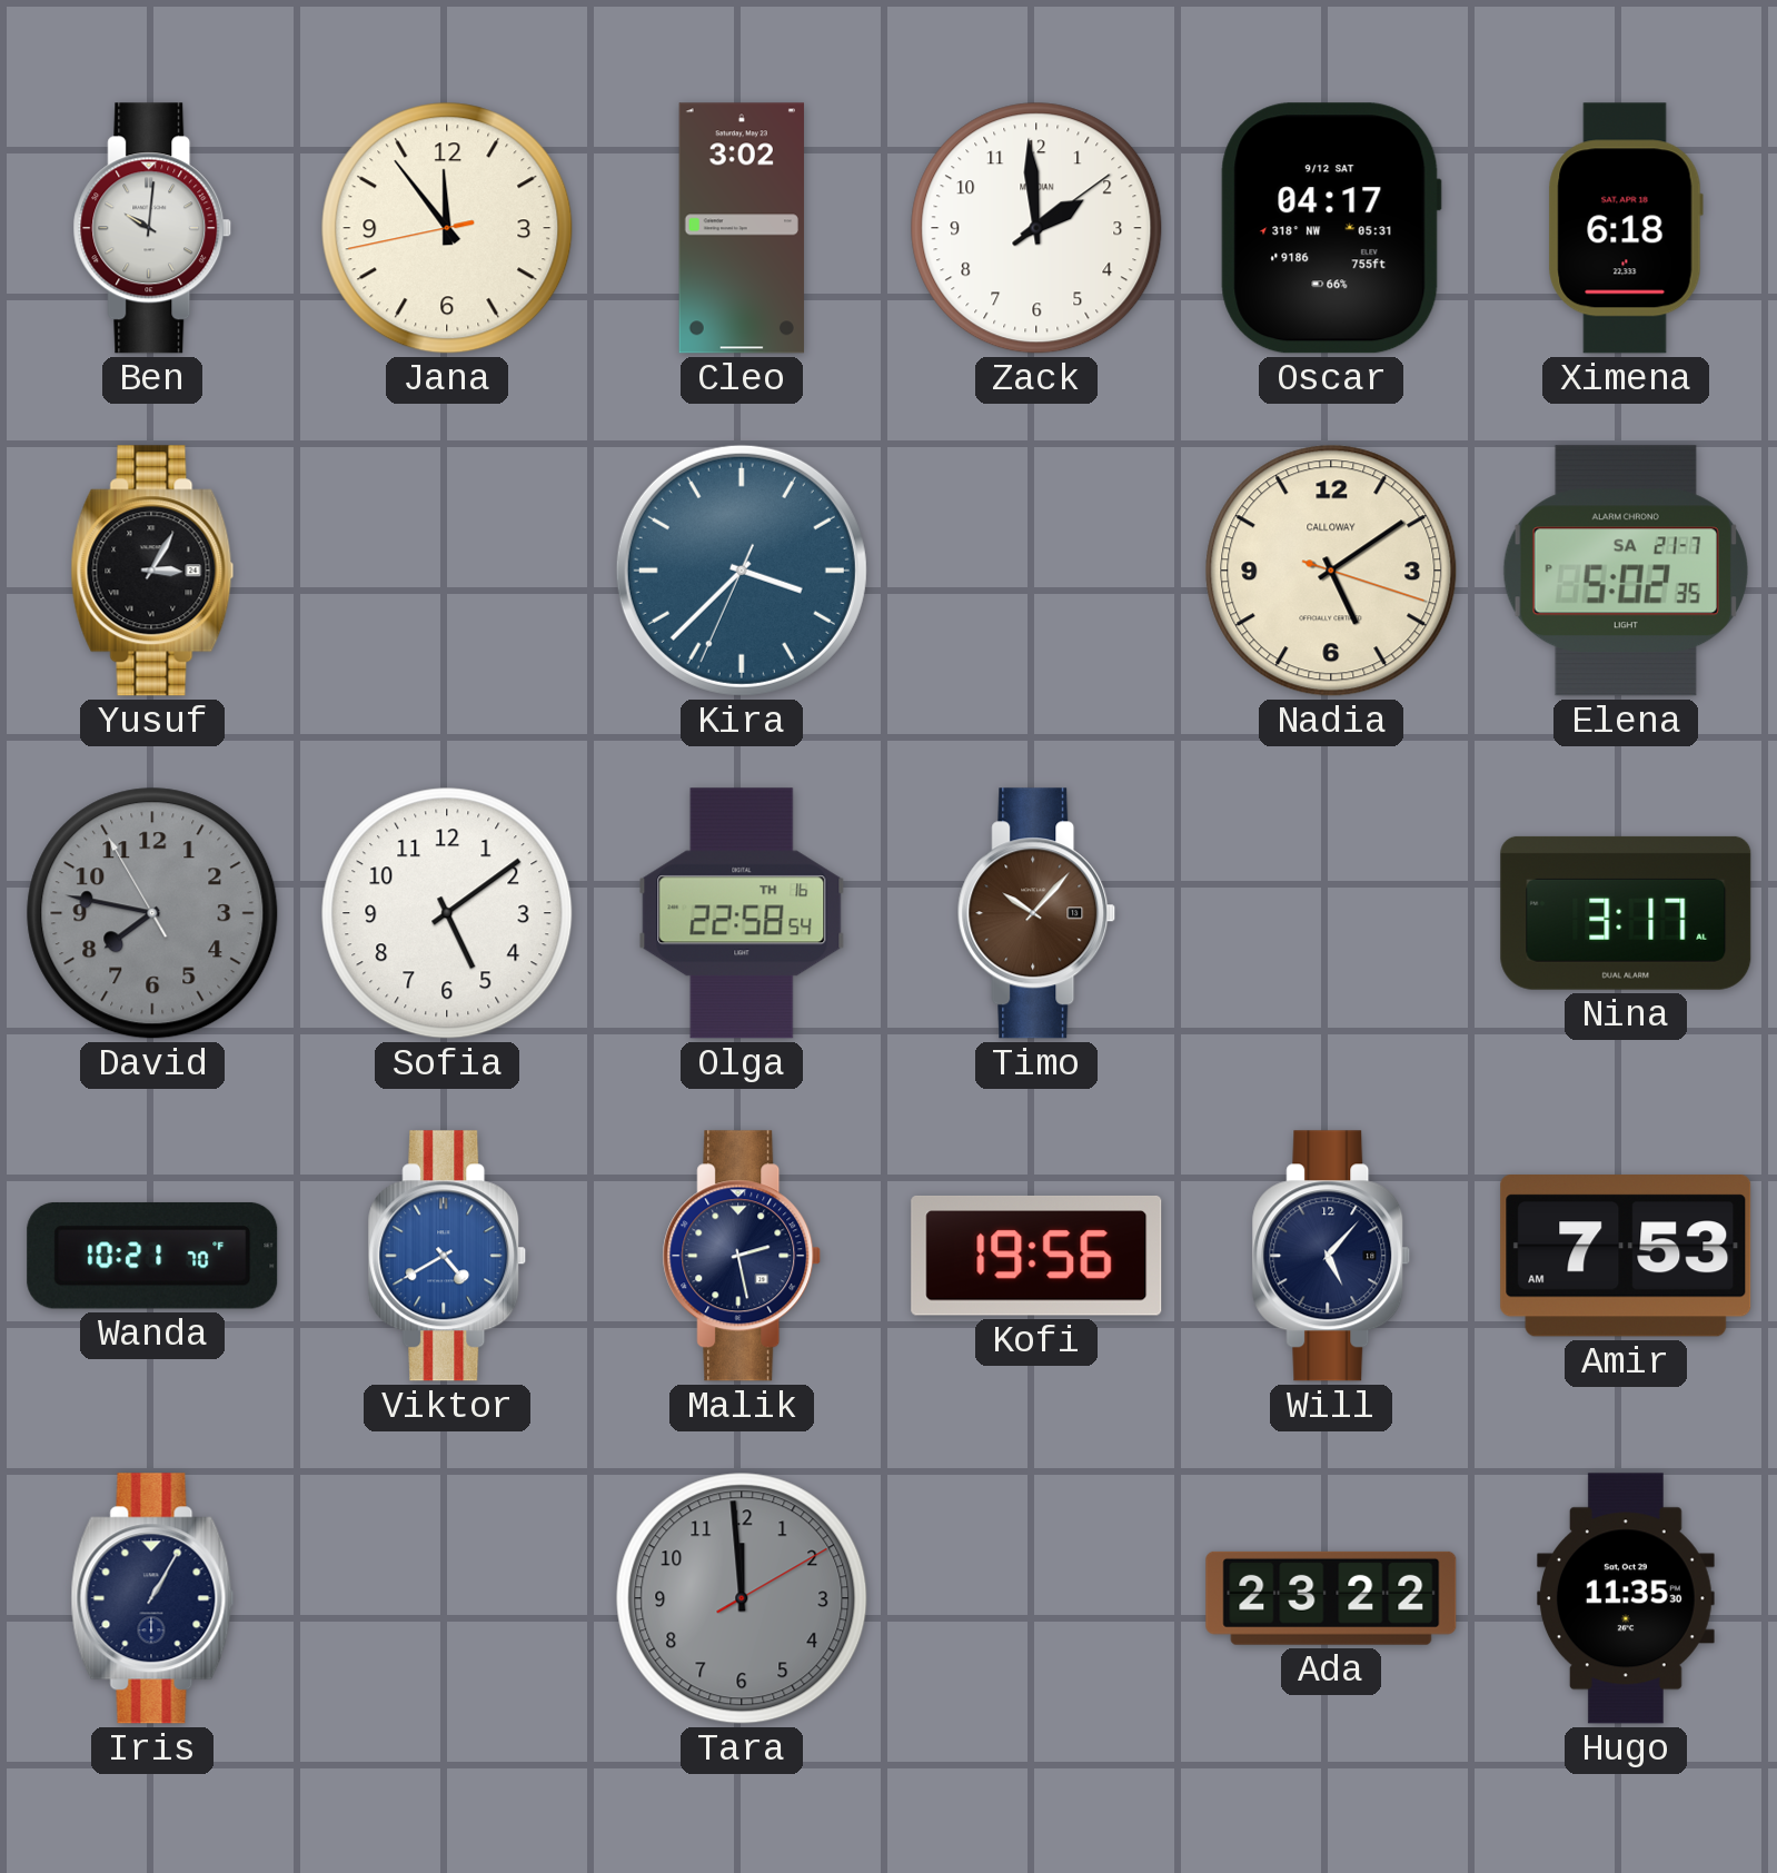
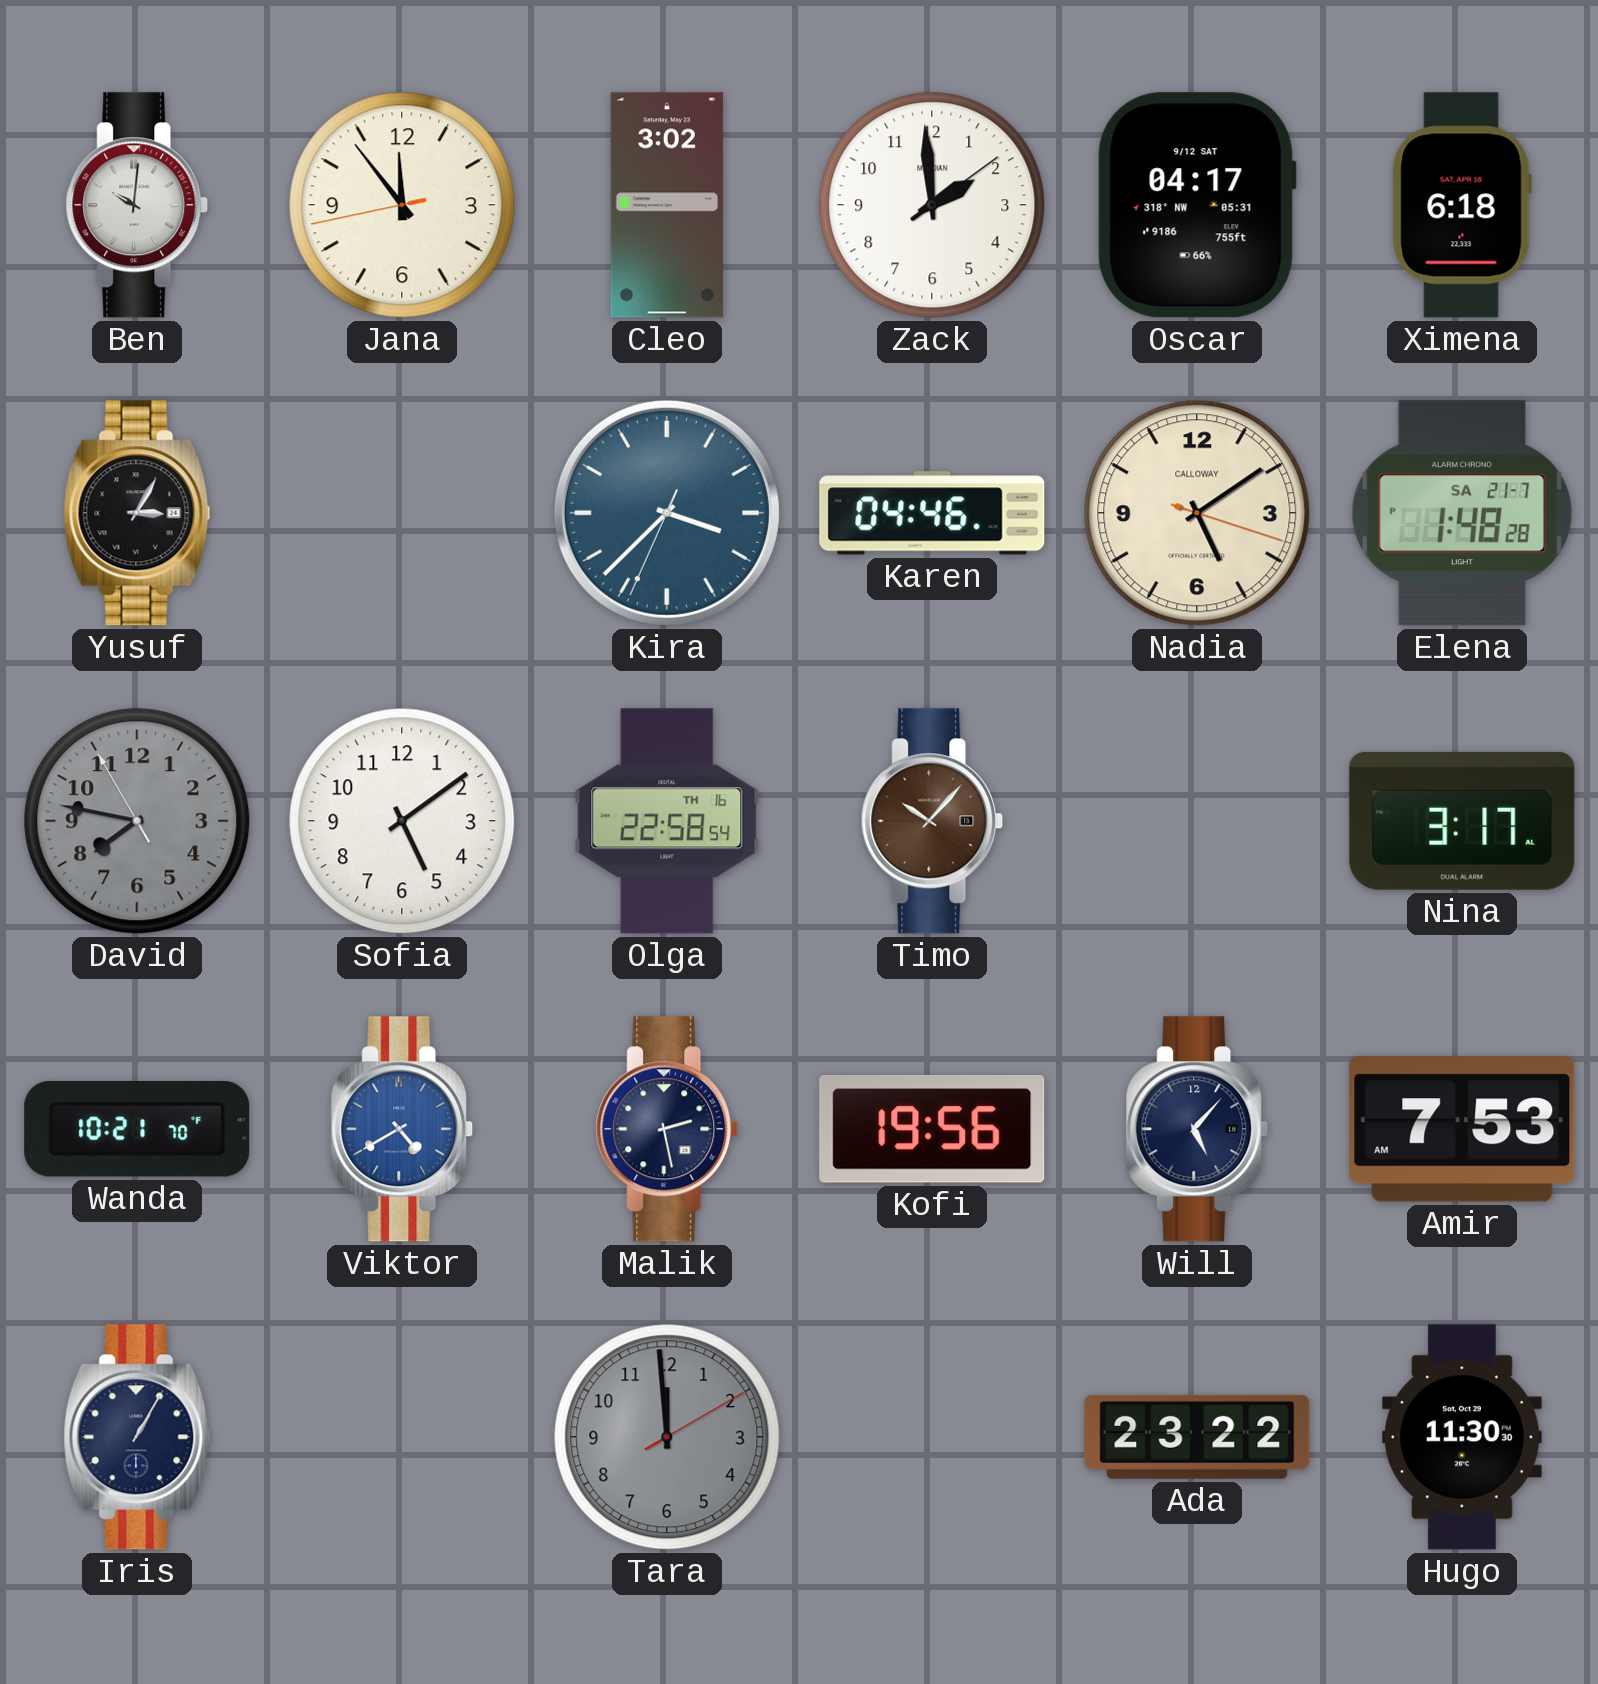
Karen: none -> 04:46
Elena: 5:02 -> 1:48
Hugo: 11:35 -> 11:30
